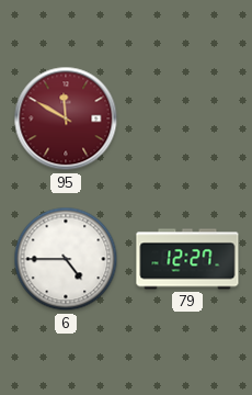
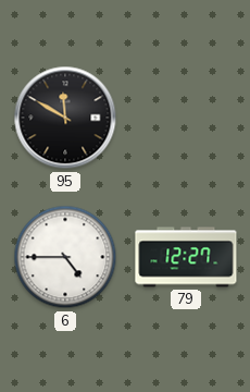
95 dial: burgundy -> black
